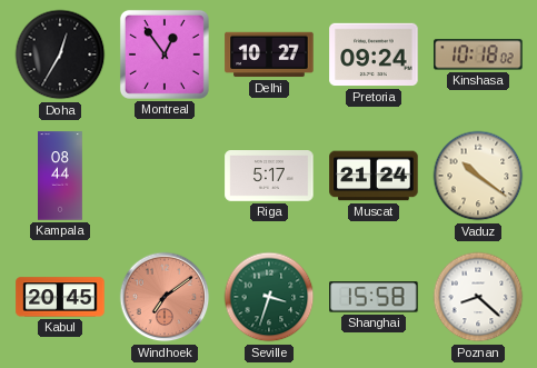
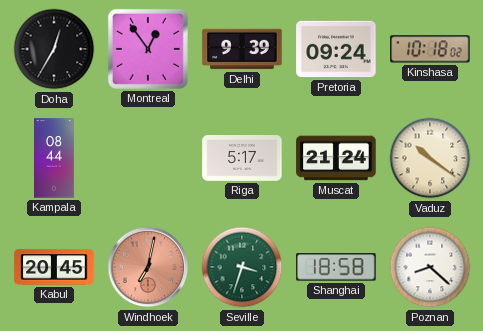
Delhi: 10:27 -> 9:39
Windhoek: 7:09 -> 7:02
Shanghai: 15:58 -> 18:58
